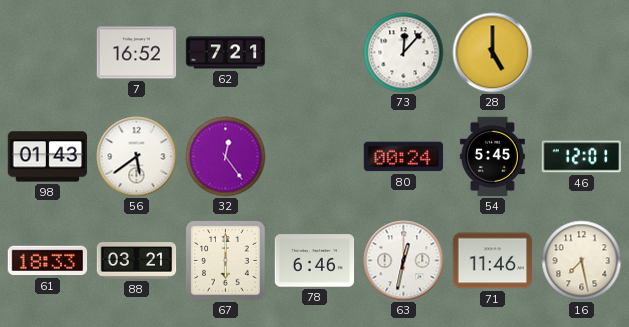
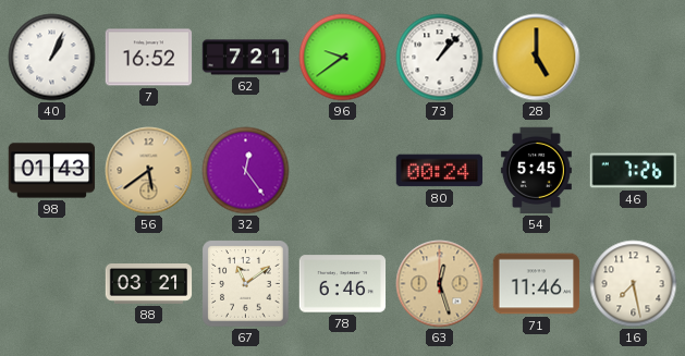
40: none -> 1:04
96: none -> 9:39
73: 12:07 -> 1:07
56 dial: white -> champagne
46: 12:01 -> 7:26
61: 18:33 -> none
67: 6:00 -> 11:09
63: 12:32 -> 12:27
63 dial: white -> champagne
